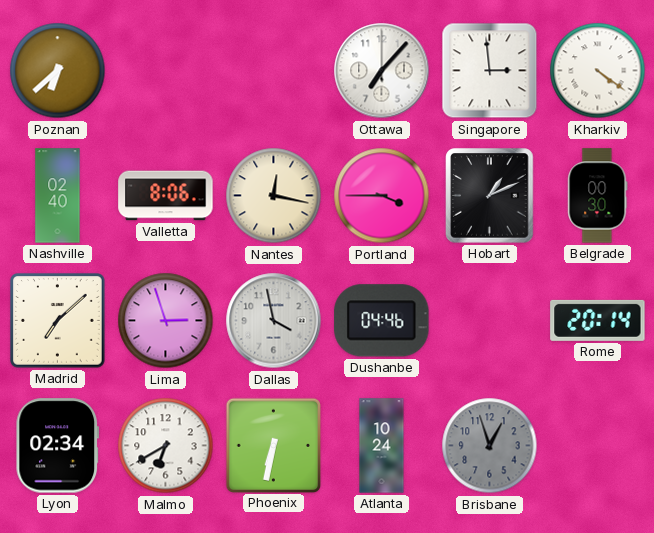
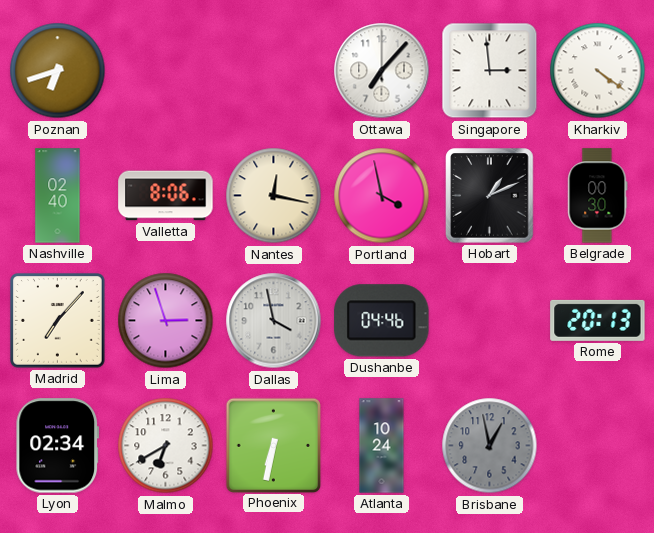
Poznan: 6:38 -> 6:42
Portland: 3:45 -> 3:58
Madrid: 7:08 -> 7:07
Rome: 20:14 -> 20:13
Brisbane: 12:57 -> 12:58
